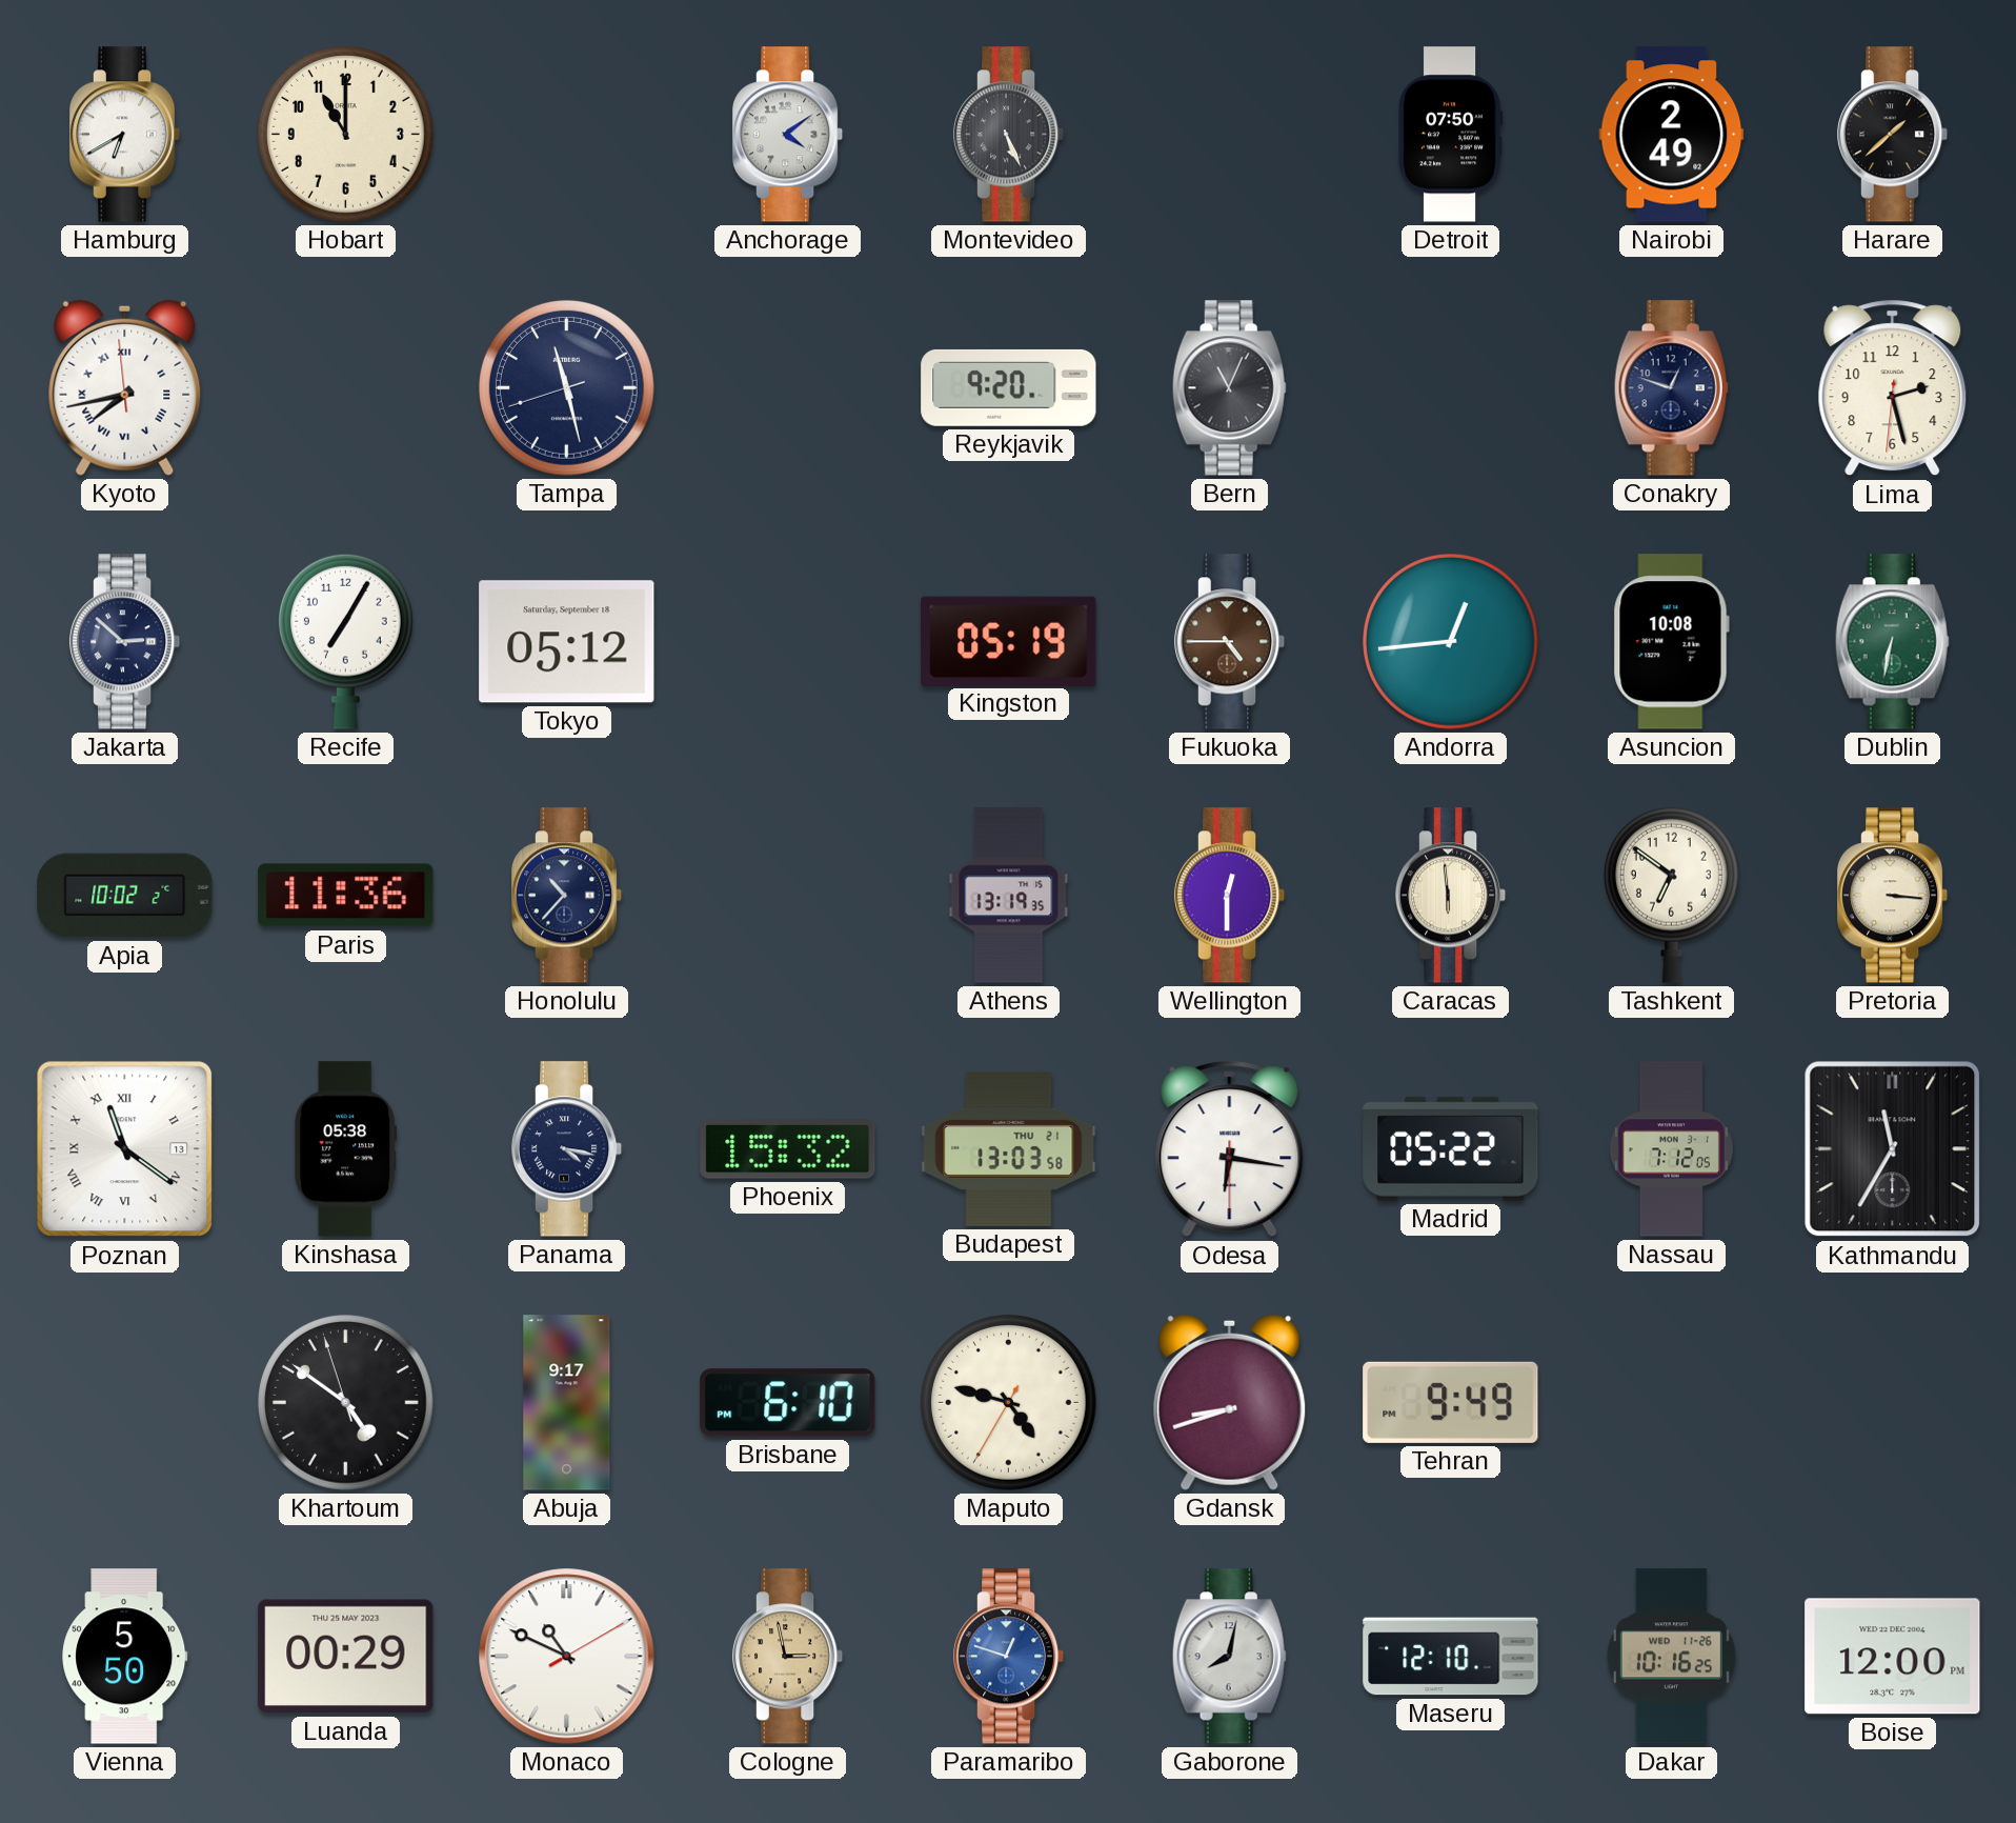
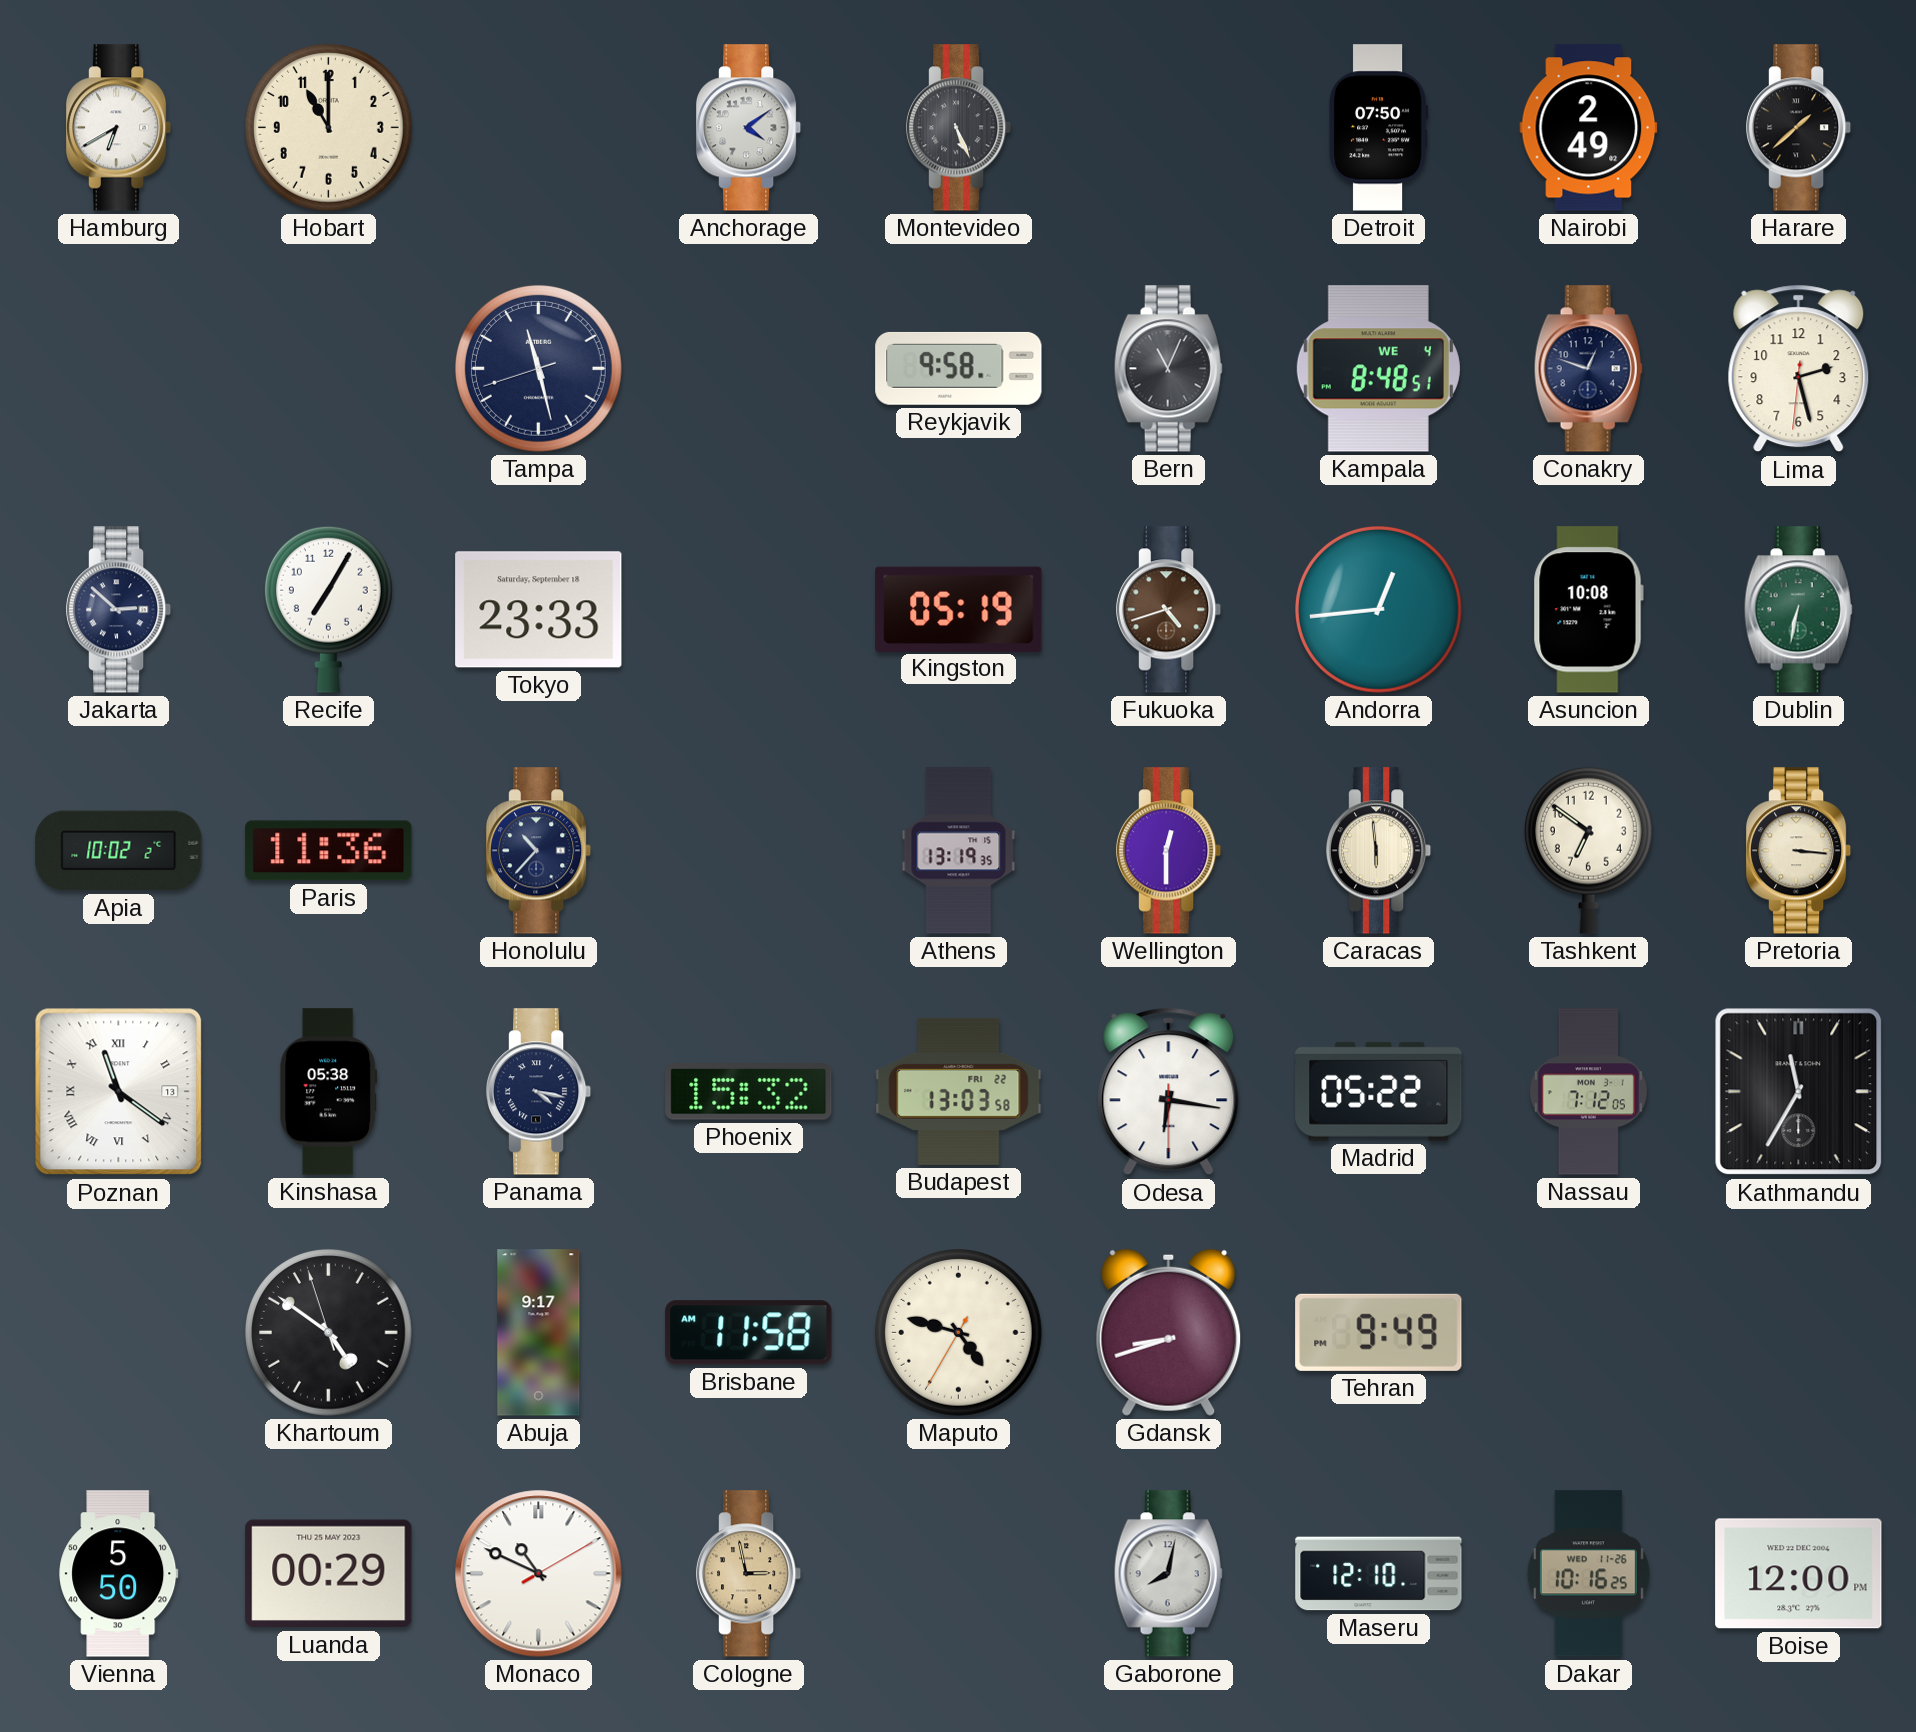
Kyoto: 7:42 -> none
Reykjavik: 9:20 -> 9:58
Kampala: none -> 8:48
Tokyo: 05:12 -> 23:33
Fukuoka: 4:45 -> 4:42
Budapest date: THU 21 -> FRI 22
Brisbane: 6:10 -> 11:58
Paramaribo: 12:48 -> none
